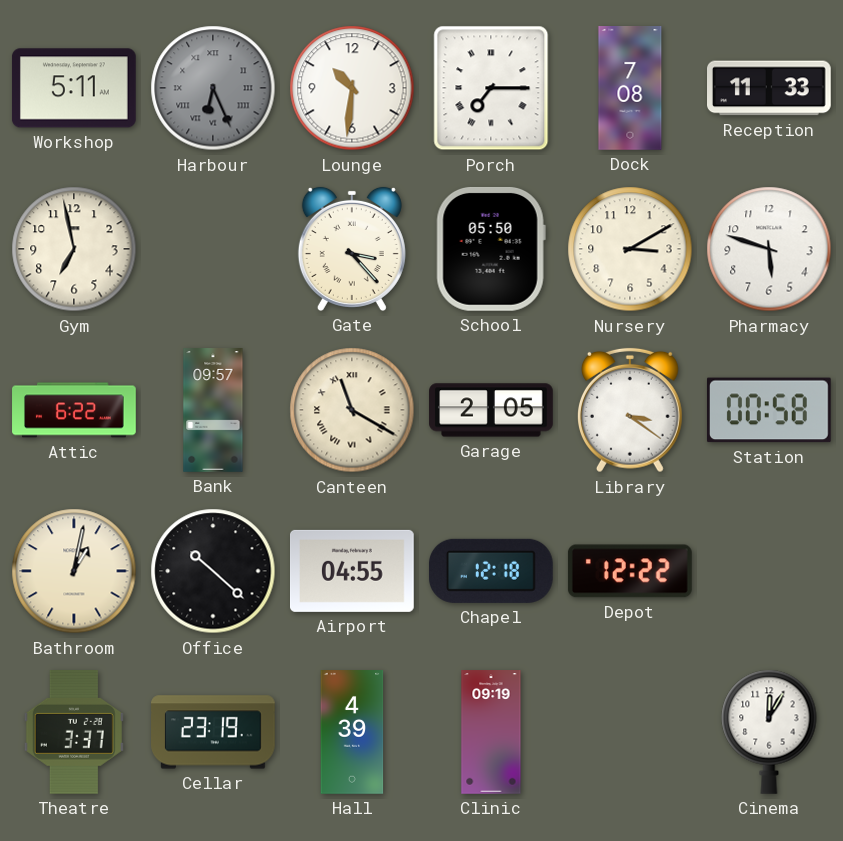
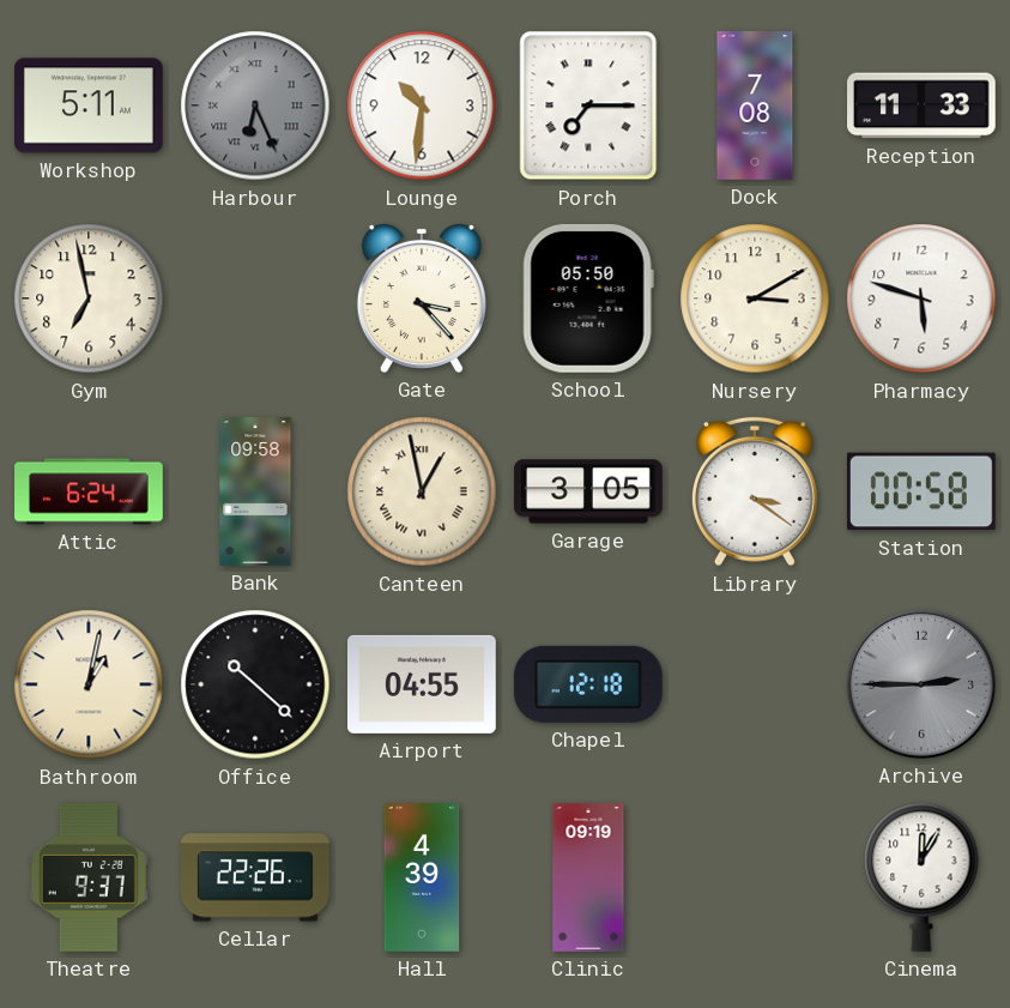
Attic: 6:22 -> 6:24
Bank: 09:57 -> 09:58
Canteen: 11:20 -> 12:58
Garage: 2:05 -> 3:05
Depot: 12:22 -> none
Archive: none -> 2:45
Theatre: 3:37 -> 9:37
Cellar: 23:19 -> 22:26
